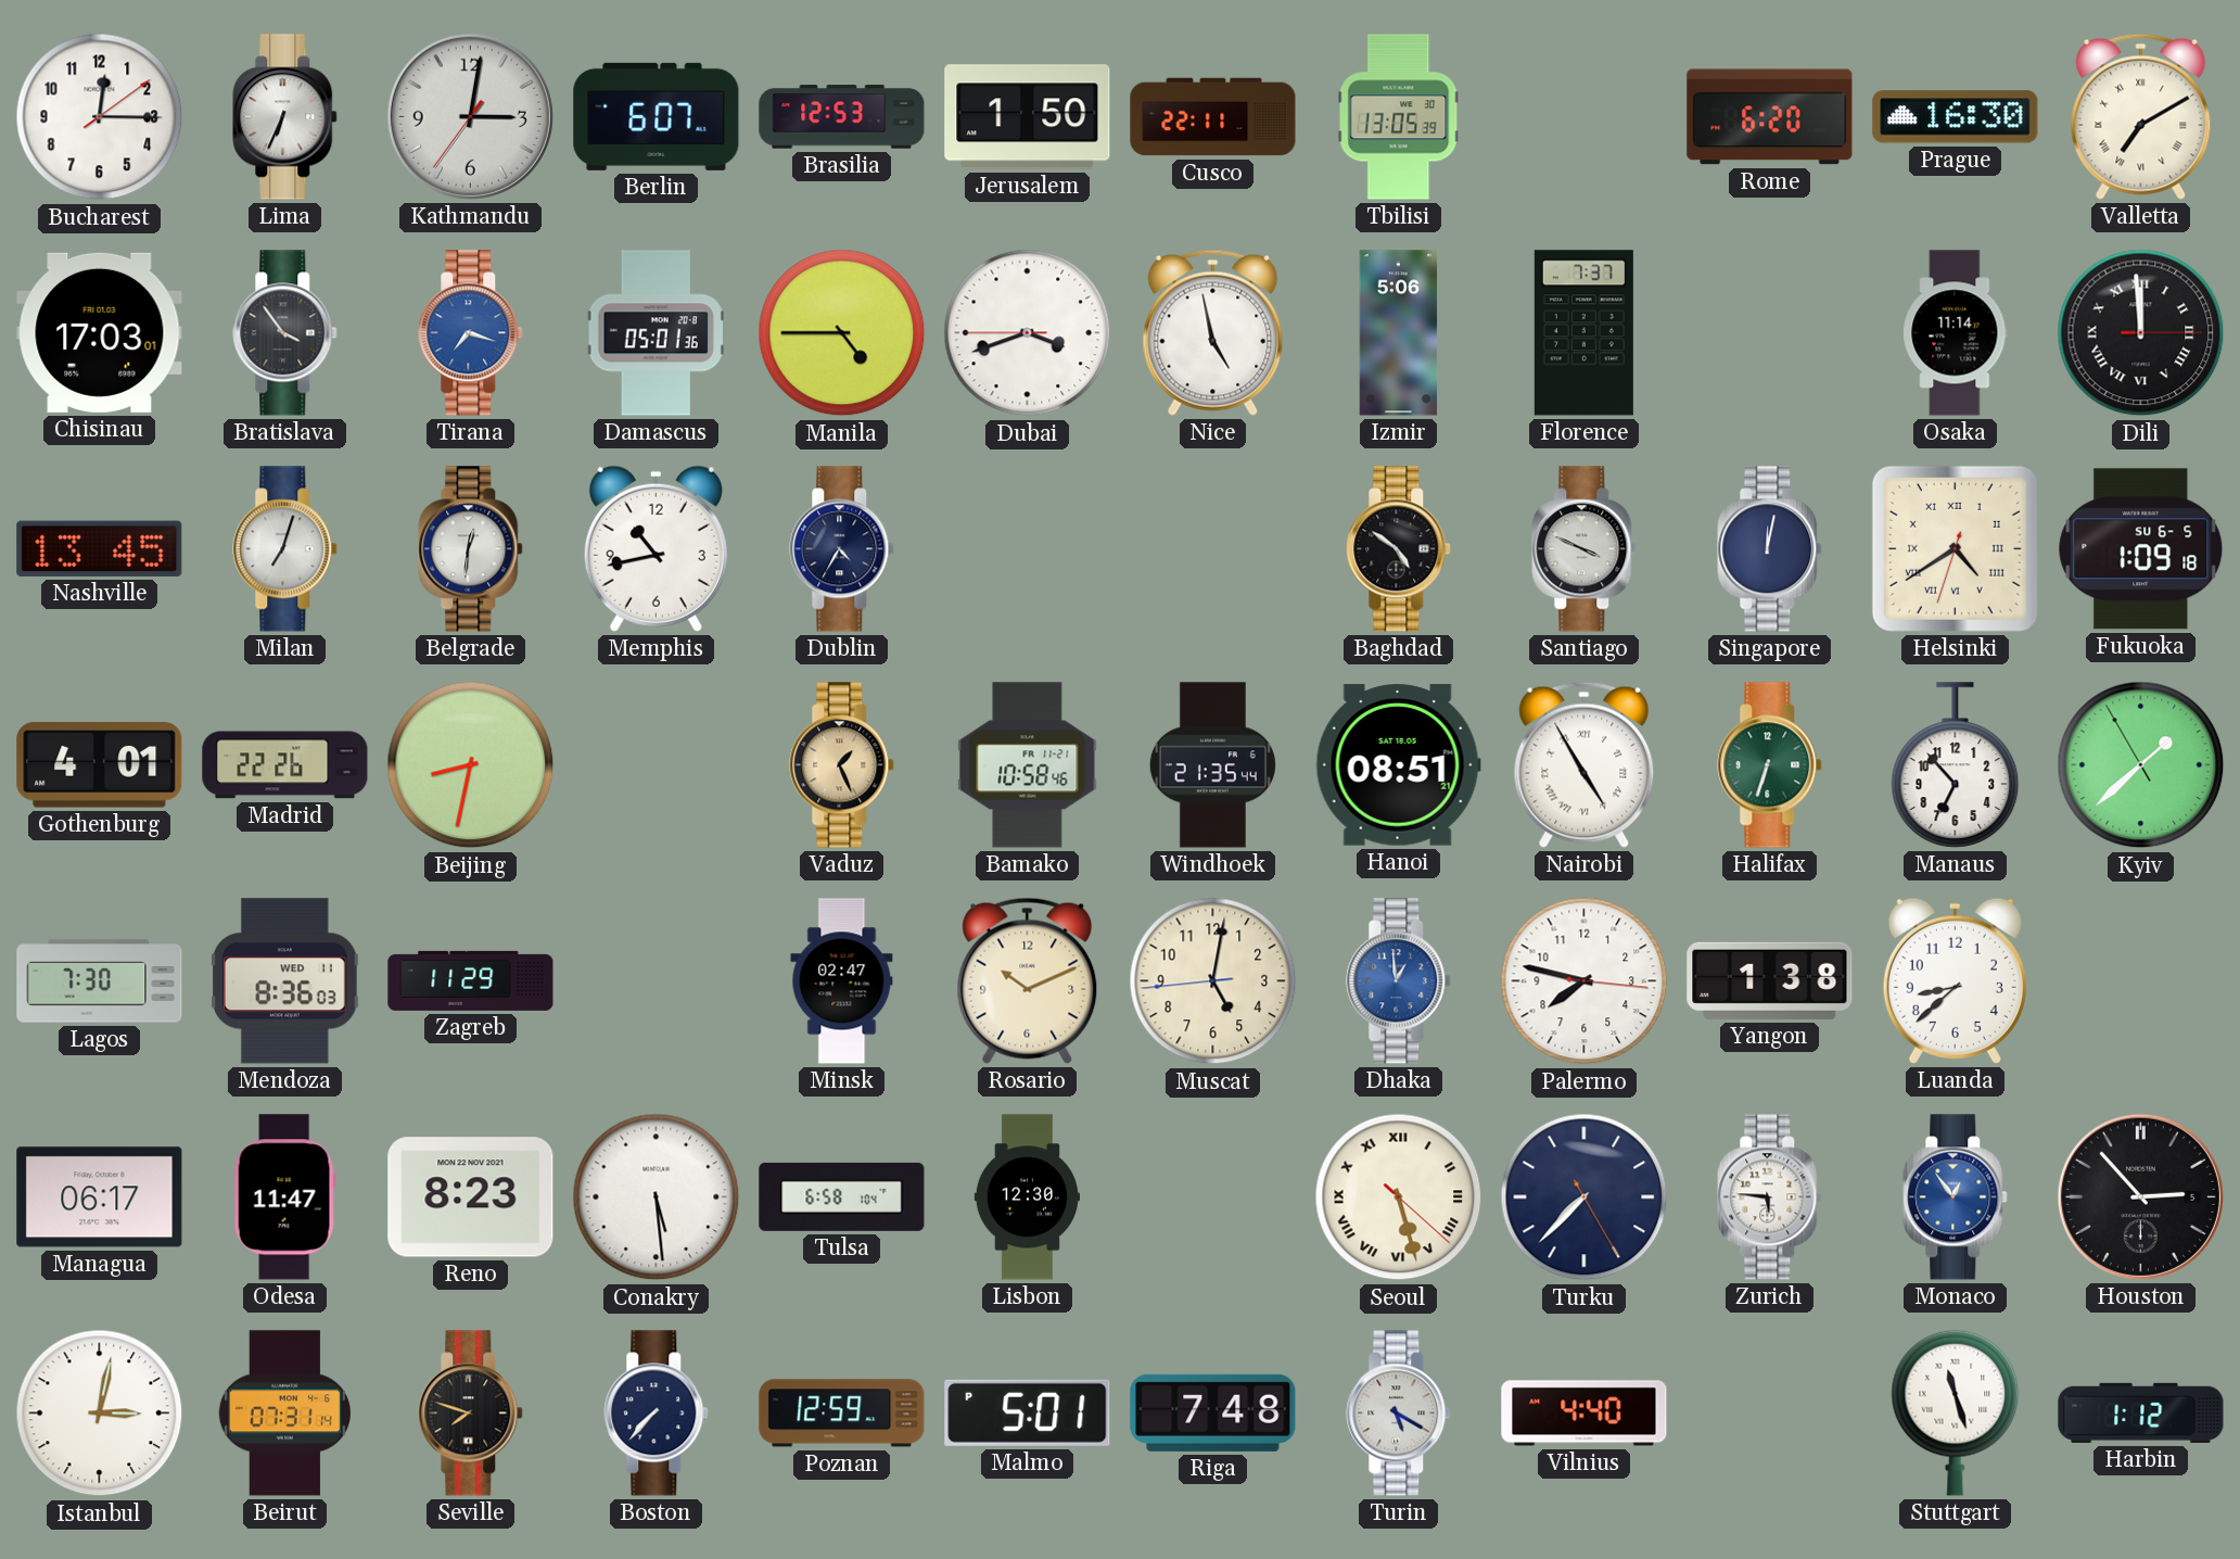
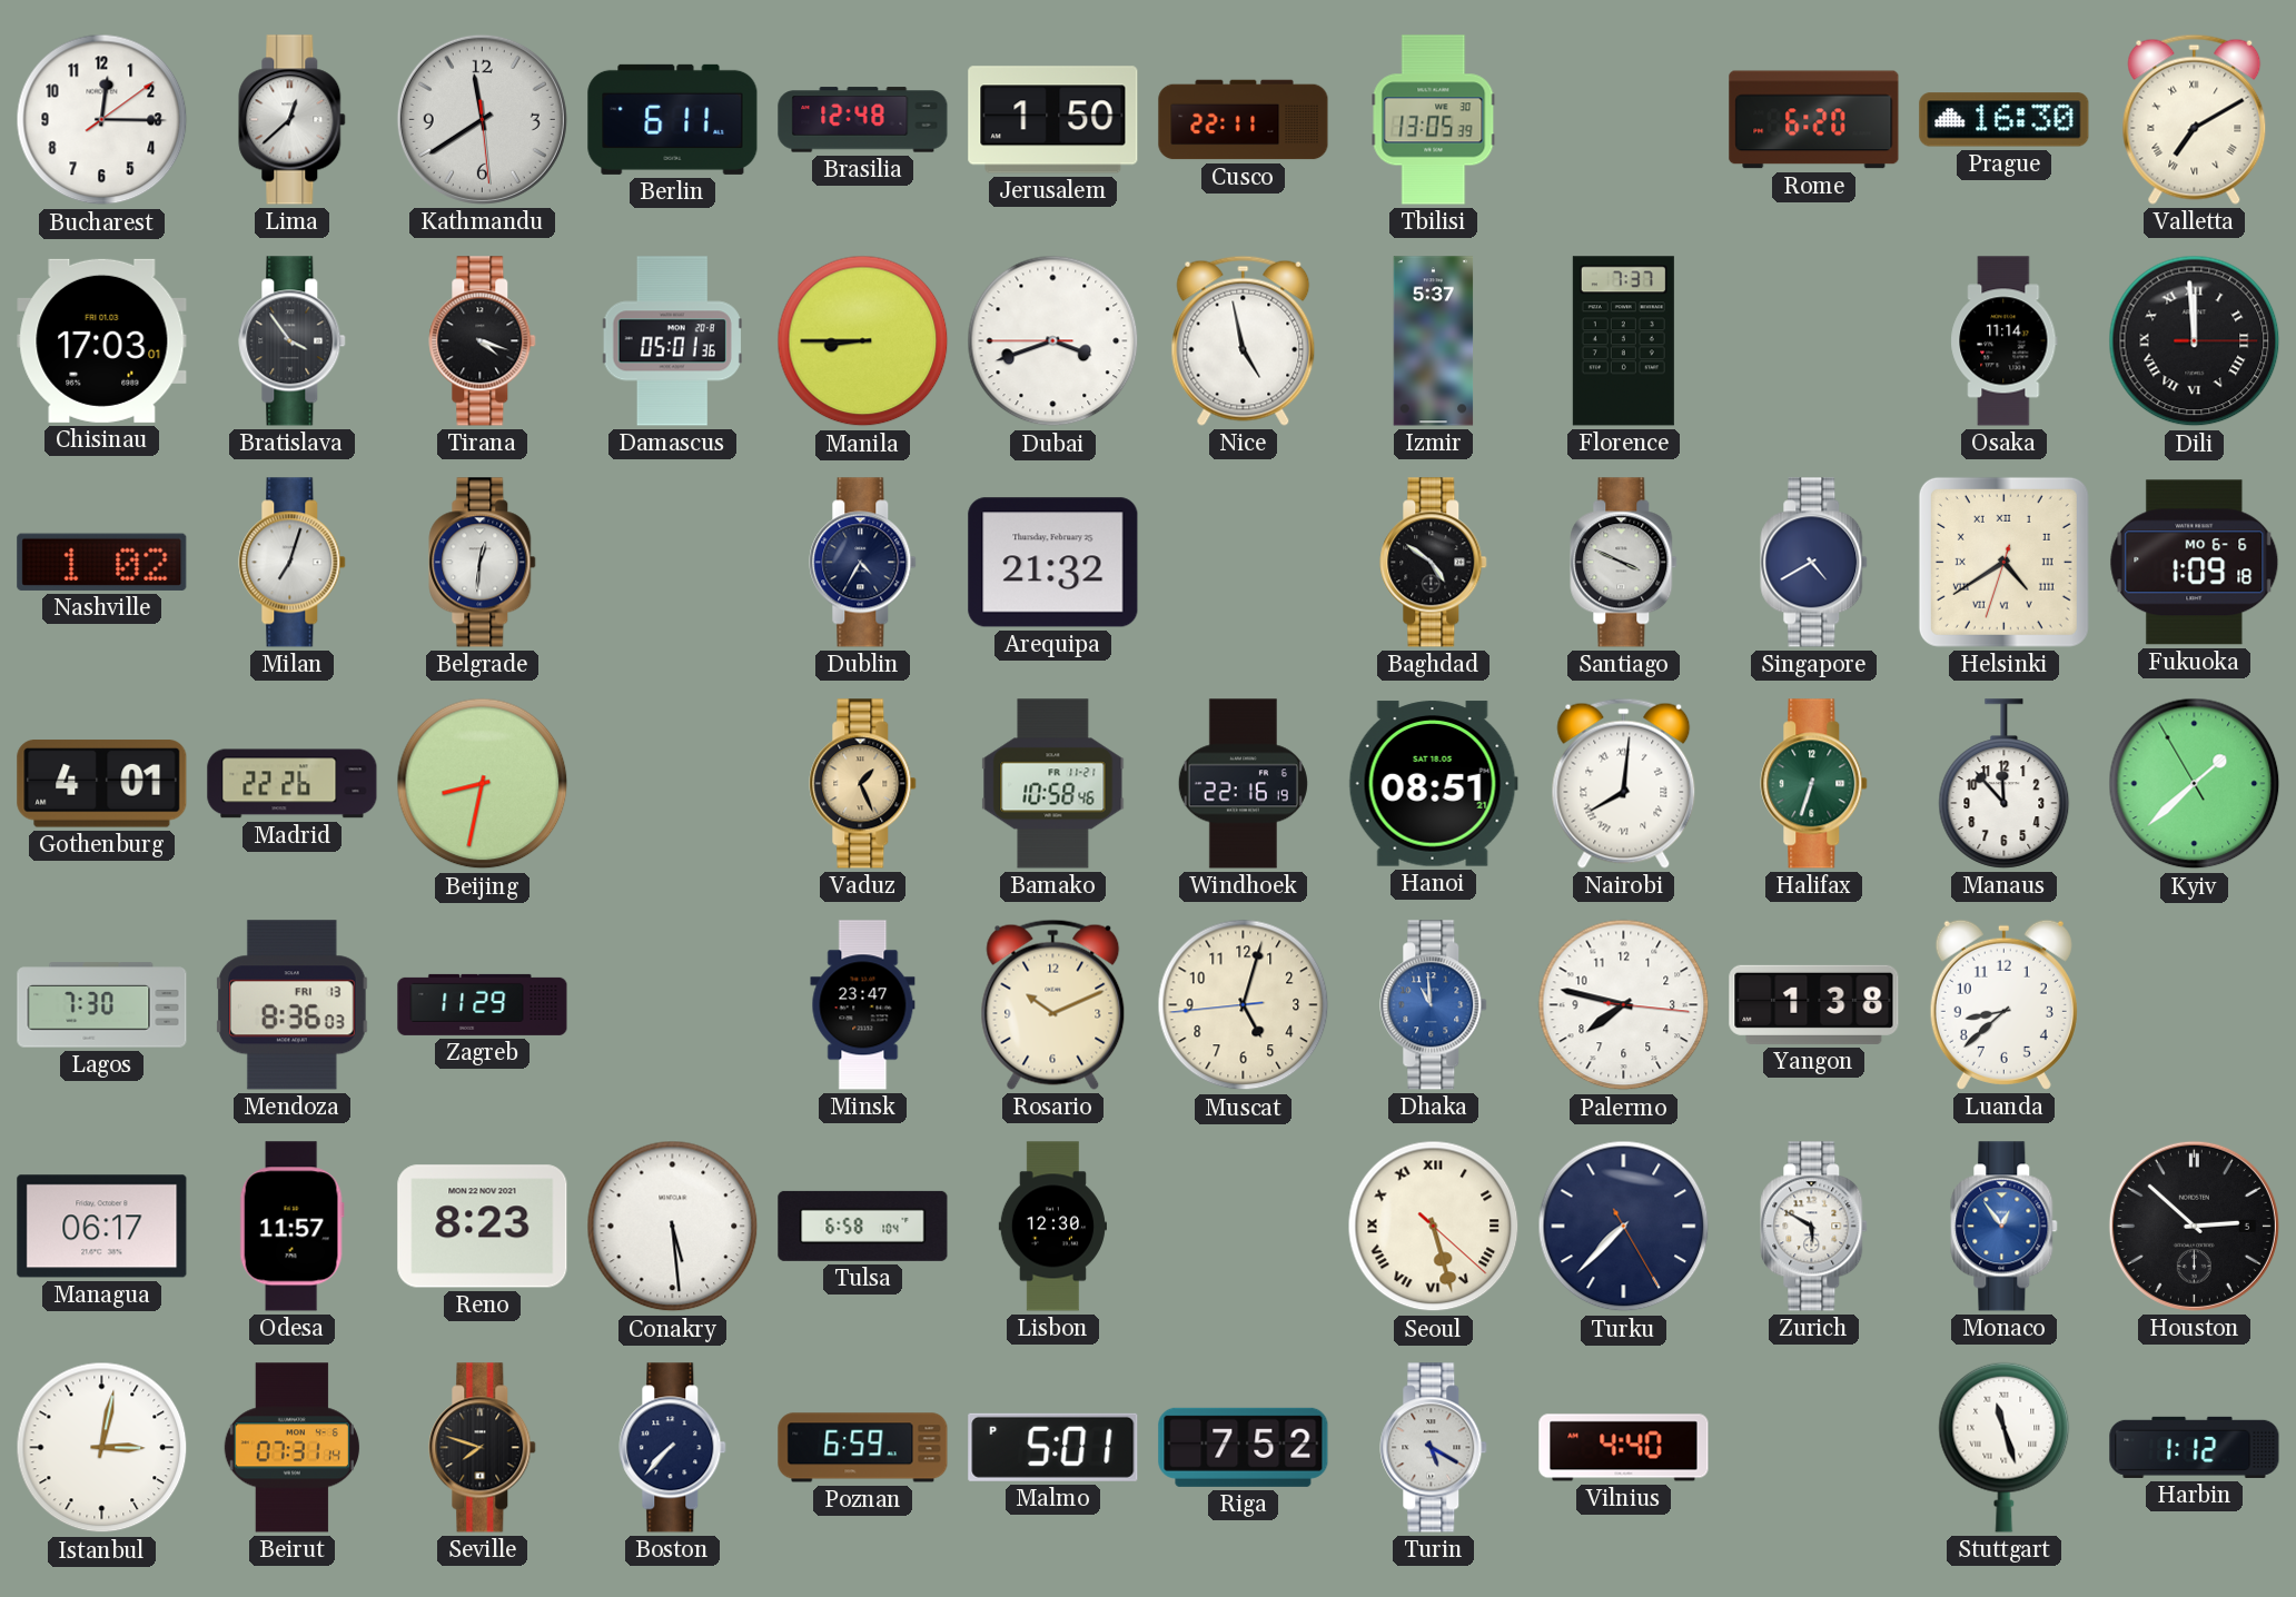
Lima: 6:34 -> 12:38
Kathmandu: 3:01 -> 11:39
Berlin: 6:07 -> 6:11
Brasilia: 12:53 -> 12:48
Tirana: 7:18 -> 4:18
Tirana dial: blue -> black
Manila: 4:45 -> 8:45
Izmir: 5:06 -> 5:37
Nashville: 13:45 -> 1:02
Memphis: 10:43 -> none
Arequipa: none -> 21:32
Singapore: 12:02 -> 4:40
Fukuoka date: SU 6-5 -> MO 6-6
Windhoek: 21:35 -> 22:16
Nairobi: 4:55 -> 8:01
Manaus: 6:53 -> 11:53
Mendoza date: WED 11 -> FRI 13
Minsk: 02:47 -> 23:47
Muscat: 5:01 -> 5:02
Dhaka: 12:59 -> 10:59
Odesa: 11:47 -> 11:57
Zurich: 5:46 -> 5:50
Houston: 2:53 -> 2:52
Poznan: 12:59 -> 6:59
Riga: 7:48 -> 7:52
